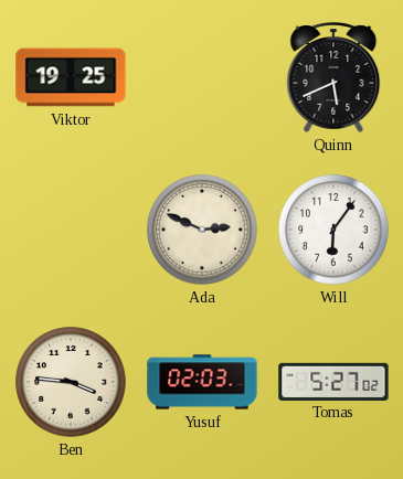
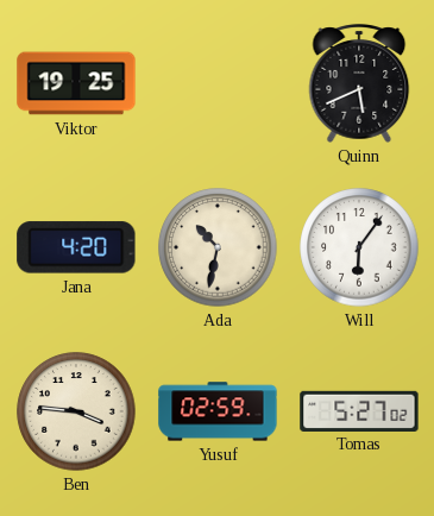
Jana: none -> 4:20
Ada: 2:49 -> 10:32
Yusuf: 02:03 -> 02:59
